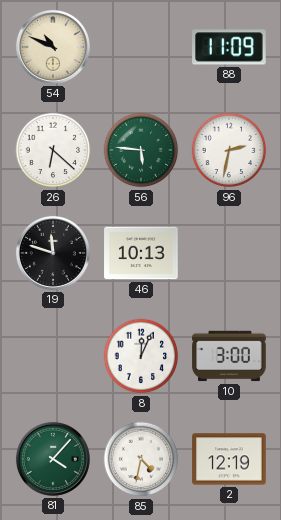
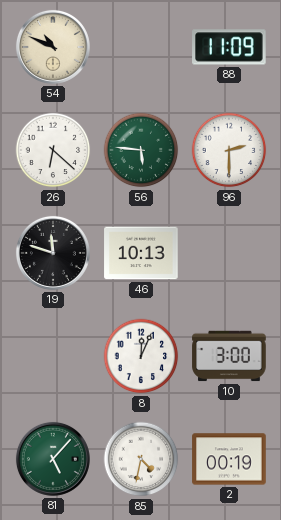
96: 2:32 -> 2:30
81: 4:07 -> 5:07
2: 12:19 -> 00:19
